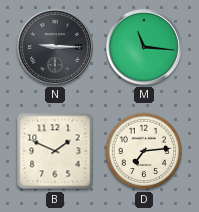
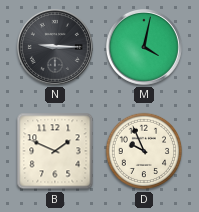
M: 11:16 -> 4:02
D: 7:14 -> 9:56
